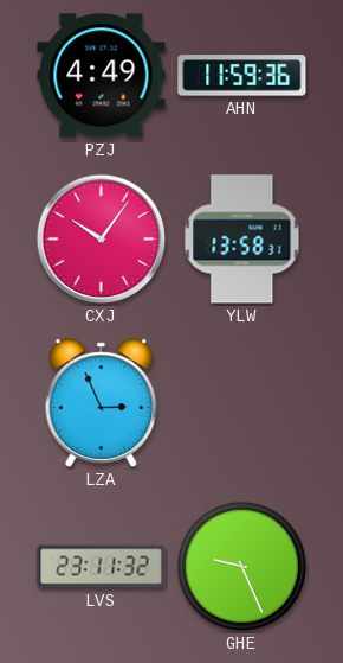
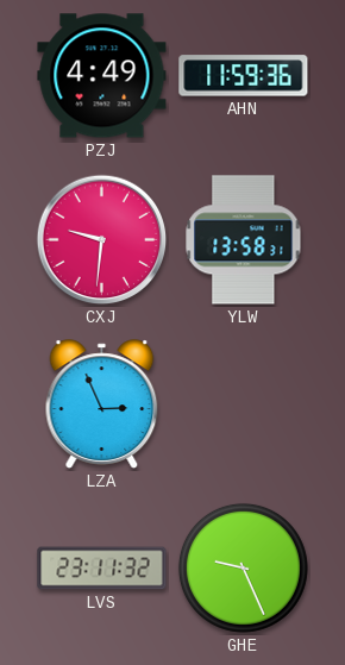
CXJ: 10:06 -> 9:31
